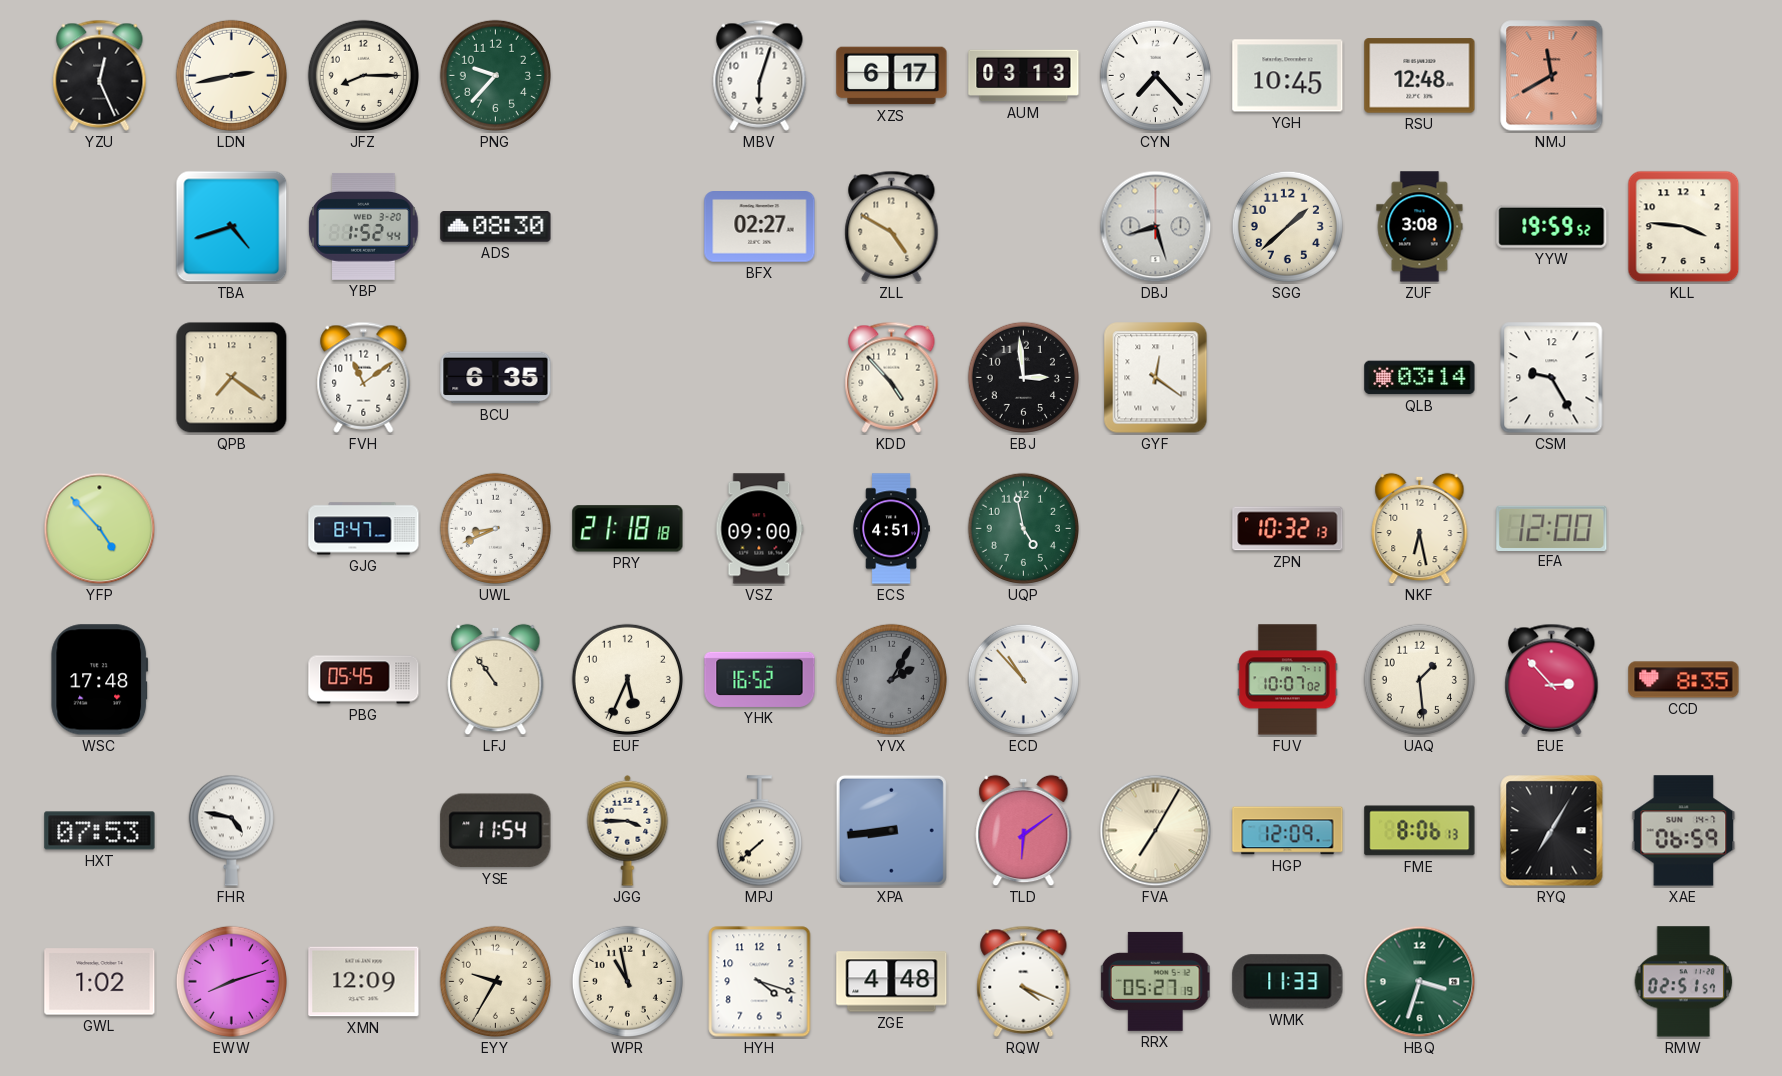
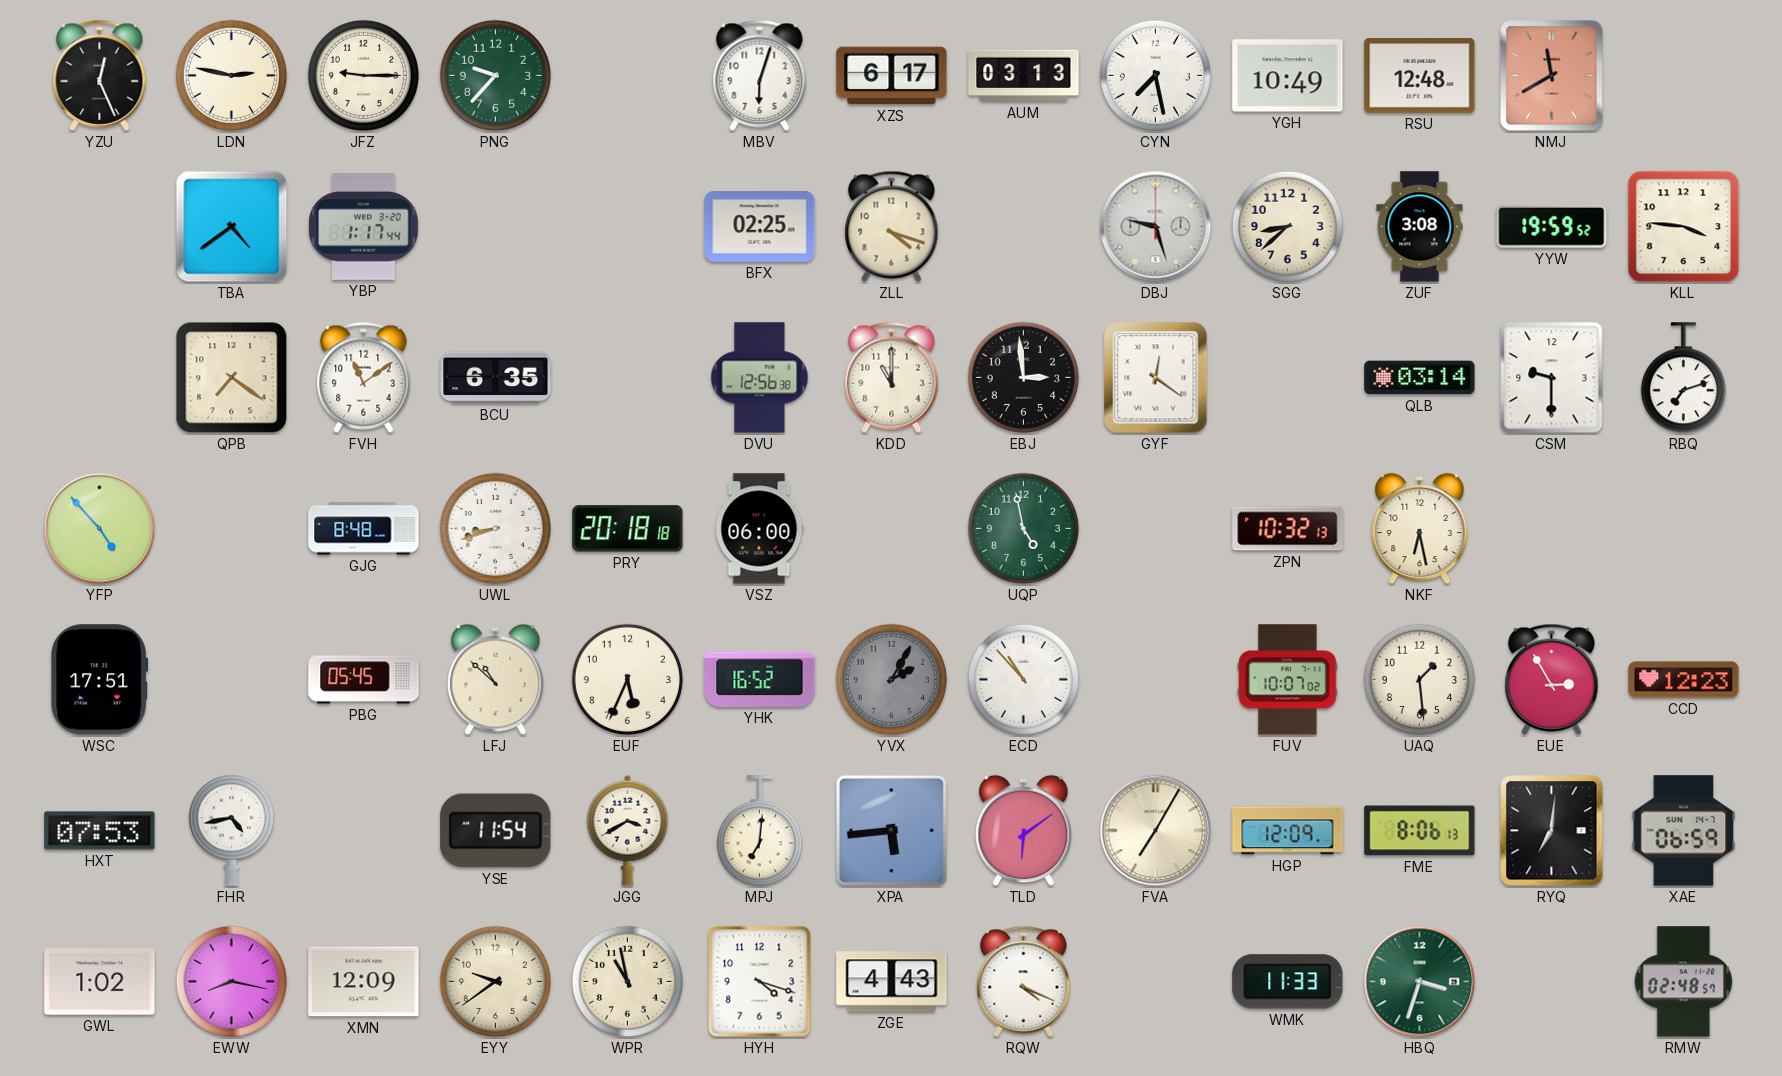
LDN: 2:43 -> 2:47
JFZ: 8:15 -> 9:15
CYN: 7:23 -> 7:28
YGH: 10:45 -> 10:49
TBA: 4:42 -> 4:39
YBP: 1:52 -> 1:17
ADS: 08:30 -> none
BFX: 02:27 -> 02:25
ZLL: 4:50 -> 4:18
DBJ: 8:27 -> 9:27
SGG: 1:38 -> 8:38
DVU: none -> 12:56
KDD: 4:53 -> 11:00
CSM: 9:25 -> 9:30
RBQ: none -> 7:12
GJG: 8:47 -> 8:48
UWL: 8:41 -> 8:42
PRY: 21:18 -> 20:18
VSZ: 09:00 -> 06:00
ECS: 4:51 -> none
EFA: 12:00 -> none
WSC: 17:48 -> 17:51
LFJ: 10:54 -> 10:52
EUE: 2:53 -> 2:55
CCD: 8:35 -> 12:23
FHR: 4:47 -> 4:43
JGG: 3:45 -> 3:40
MPJ: 7:38 -> 7:01
XPA: 8:44 -> 5:44
RYQ: 7:05 -> 7:01
EWW: 8:12 -> 8:17
EYY: 9:35 -> 9:39
ZGE: 4:48 -> 4:43
RRX: 05:27 -> none
RMW: 02:51 -> 02:48
